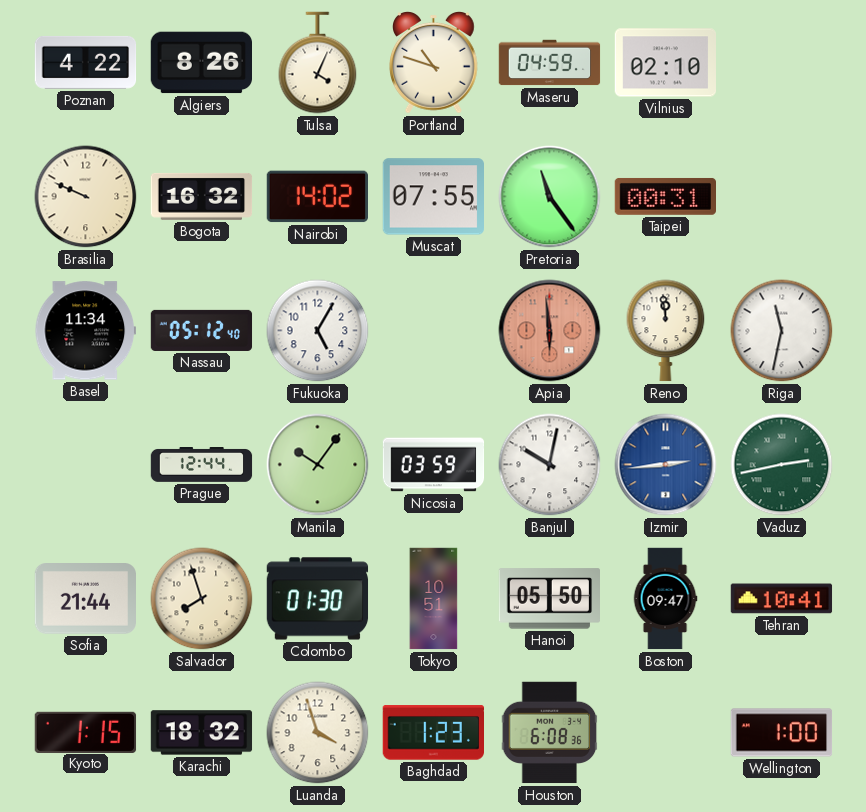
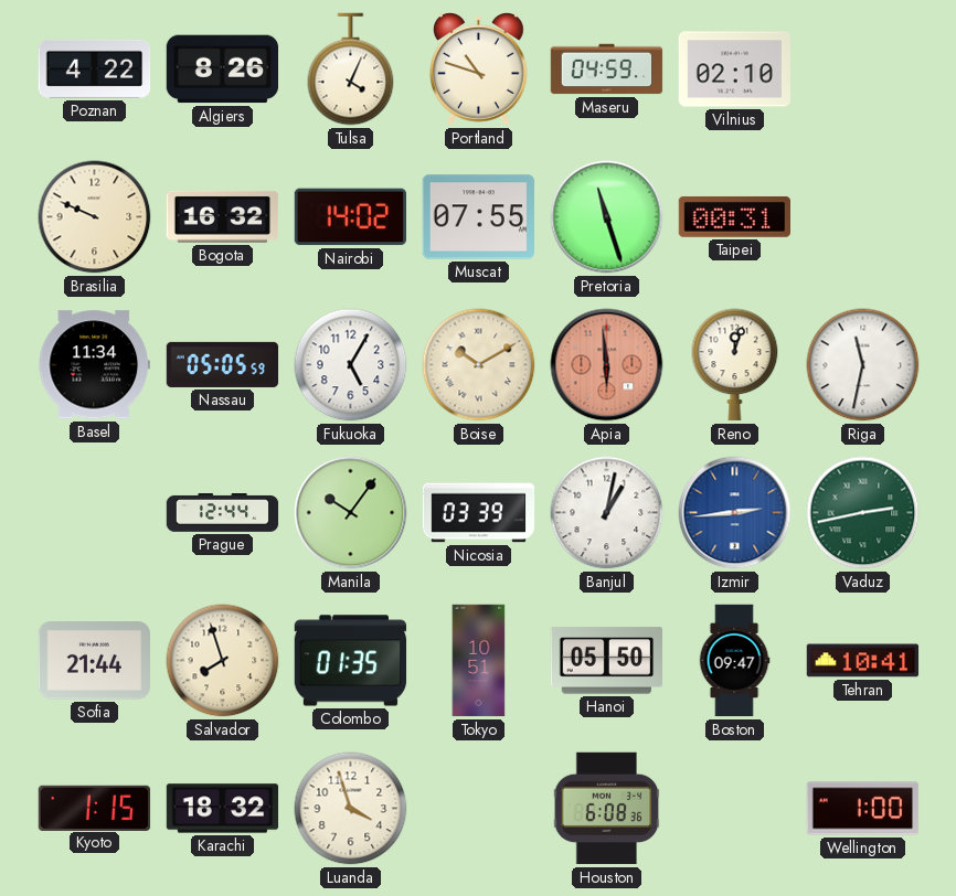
Pretoria: 11:24 -> 11:27
Nassau: 05:12 -> 05:05
Boise: none -> 10:10
Reno: 11:59 -> 12:03
Nicosia: 03:59 -> 03:39
Banjul: 10:02 -> 1:02
Colombo: 01:30 -> 01:35
Baghdad: 1:23 -> none
